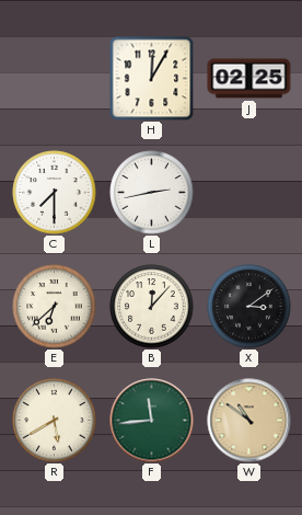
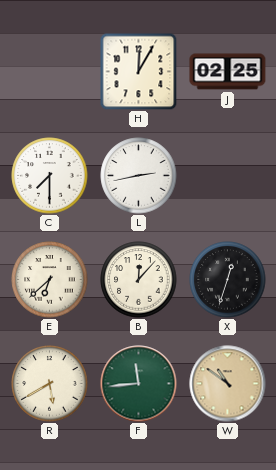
X: 3:09 -> 12:33
